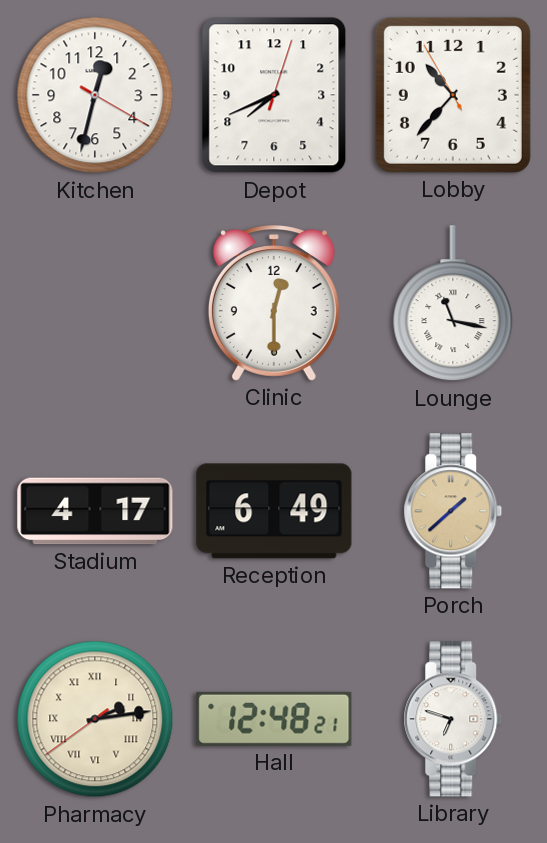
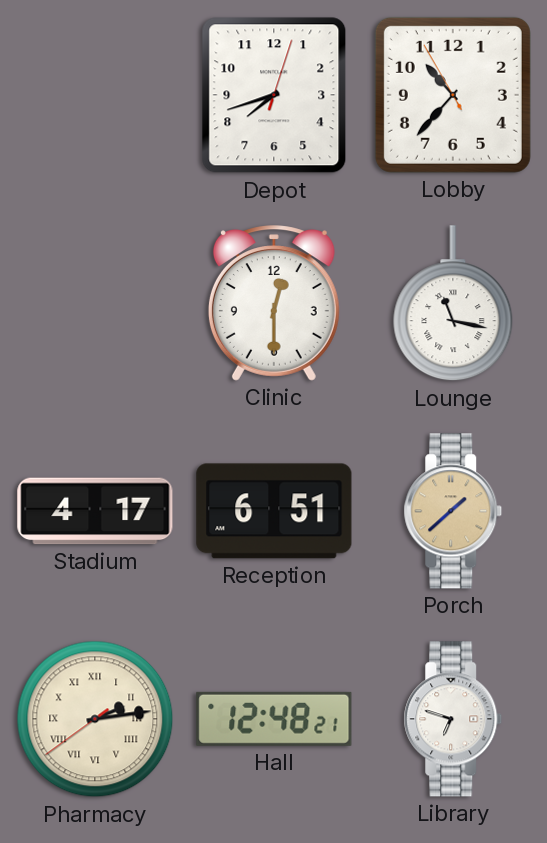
Kitchen: 12:32 -> none
Depot: 7:41 -> 7:42
Reception: 6:49 -> 6:51
